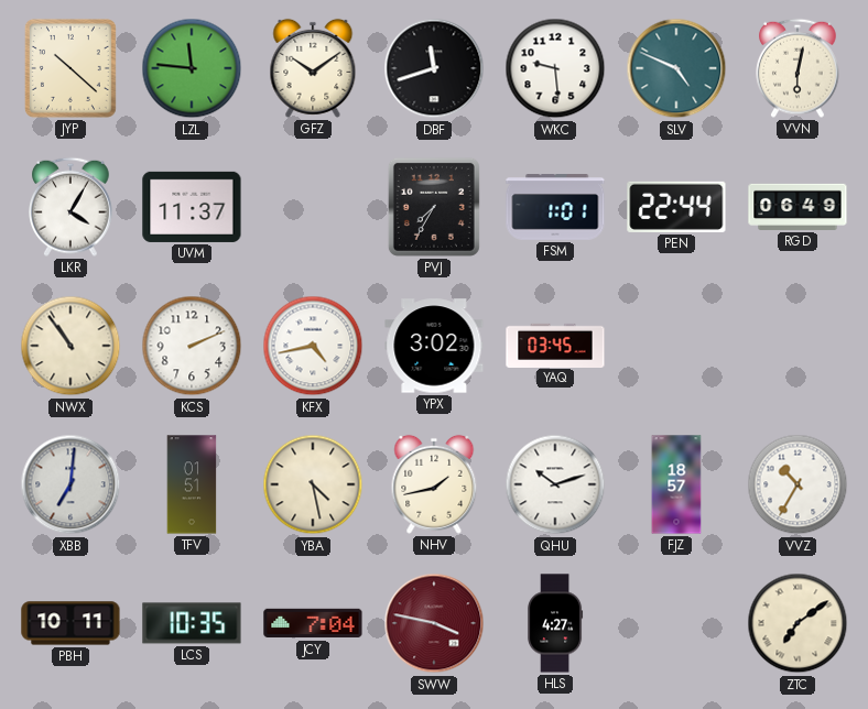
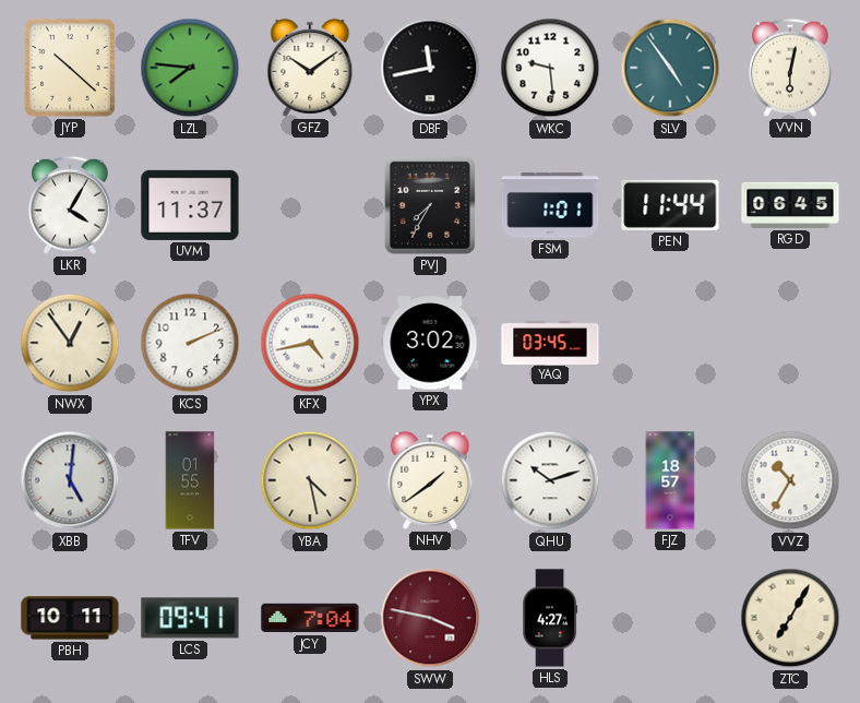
LZL: 11:46 -> 7:46
DBF: 11:42 -> 11:43
SLV: 4:49 -> 4:54
PEN: 22:44 -> 11:44
RGD: 06:49 -> 06:45
NWX: 10:54 -> 12:54
XBB: 7:01 -> 5:01
TFV: 01:51 -> 01:55
NHV: 1:43 -> 1:39
LCS: 10:35 -> 09:41
ZTC: 7:09 -> 7:05
